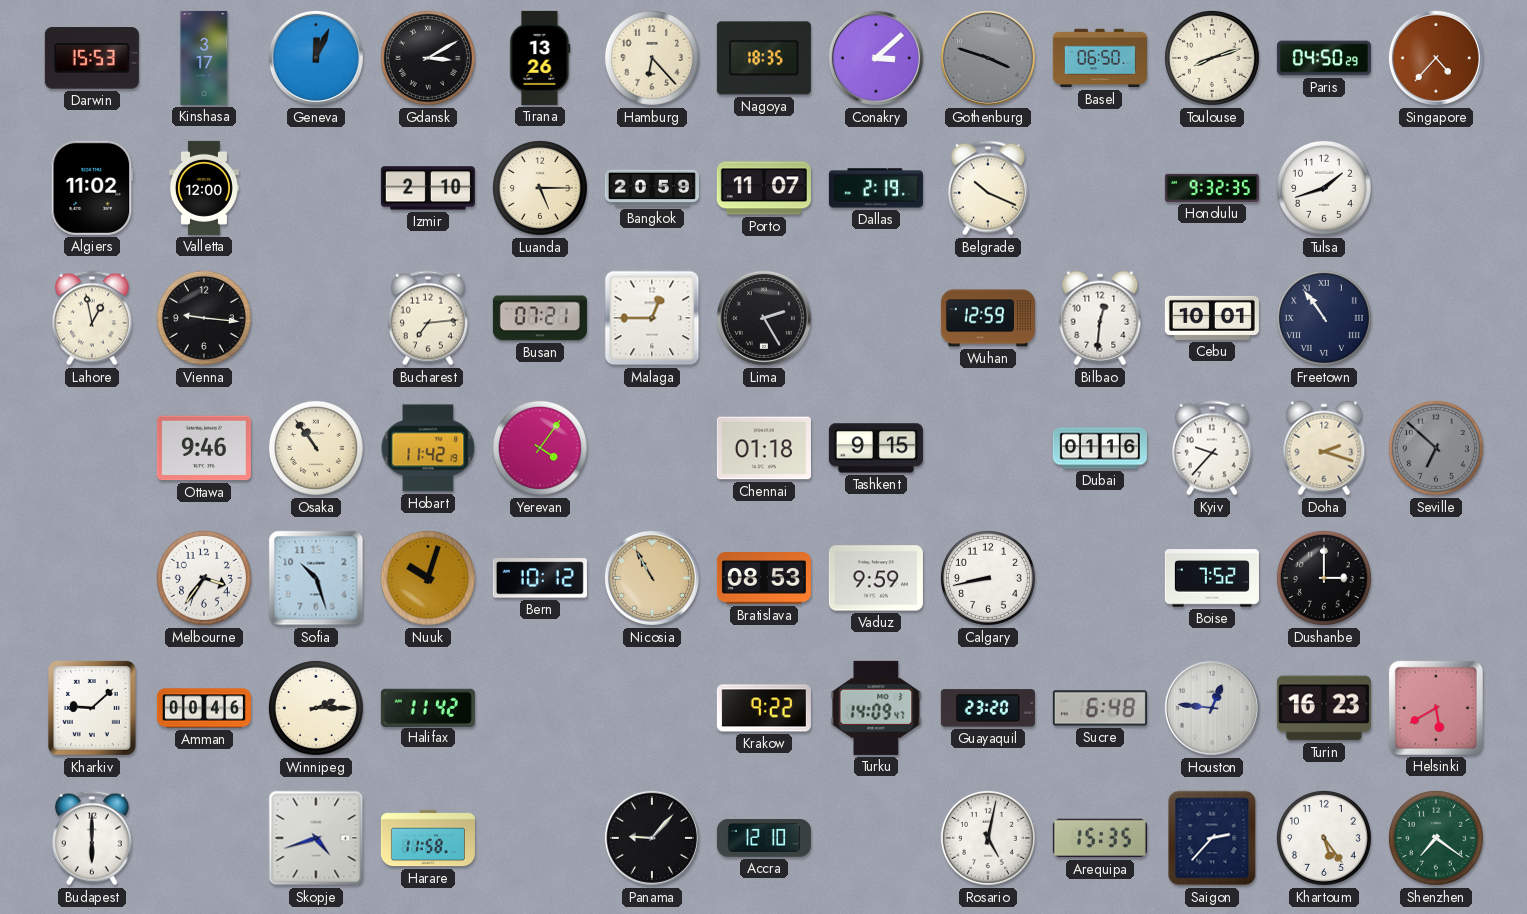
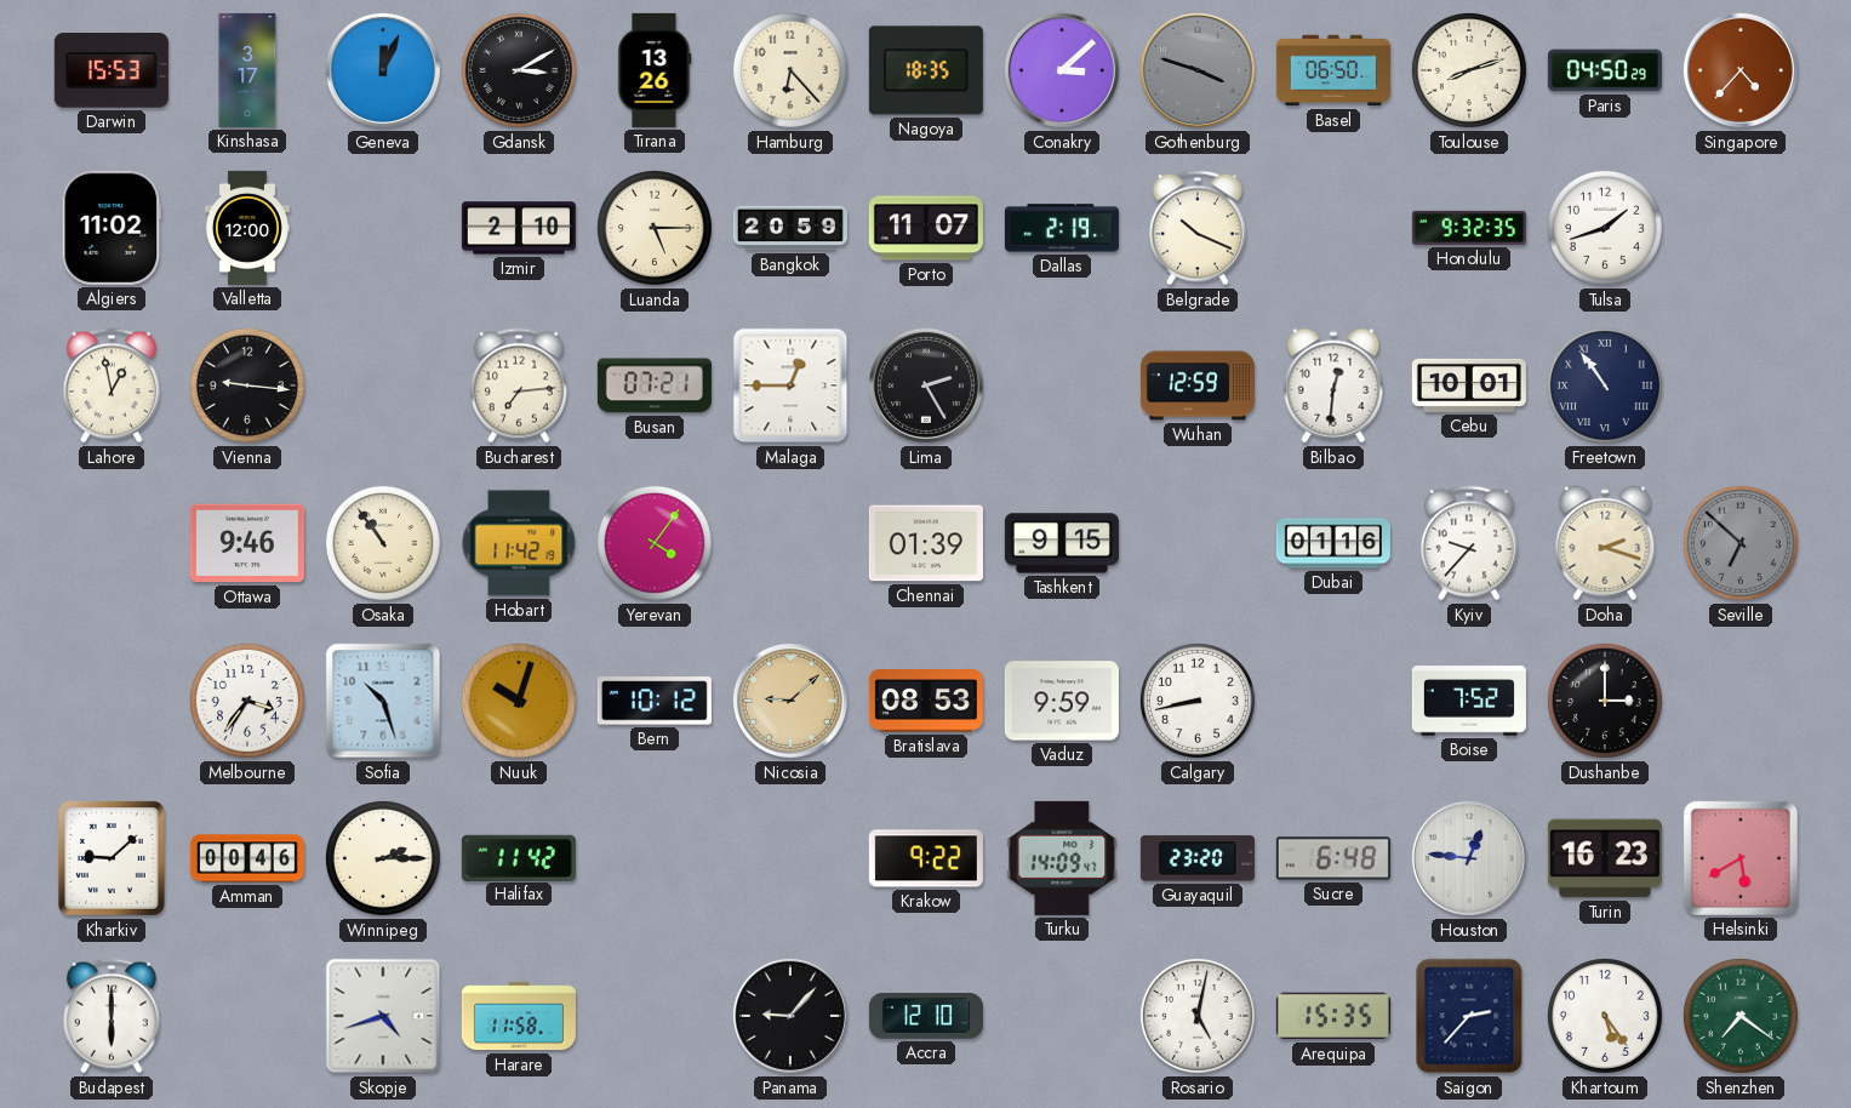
Chennai: 01:18 -> 01:39
Nicosia: 10:55 -> 9:08
